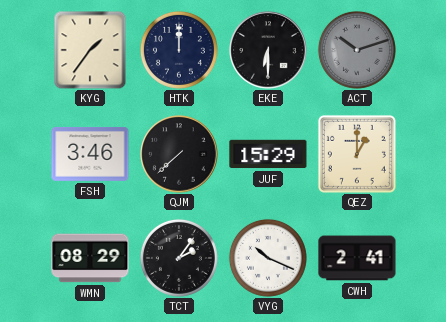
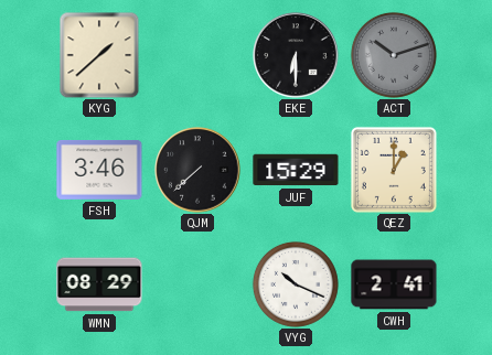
KYG: 1:36 -> 1:38
HTK: 12:00 -> none
TCT: 2:06 -> none
